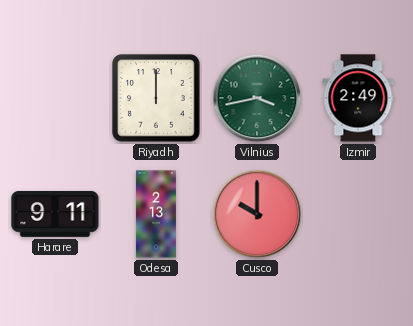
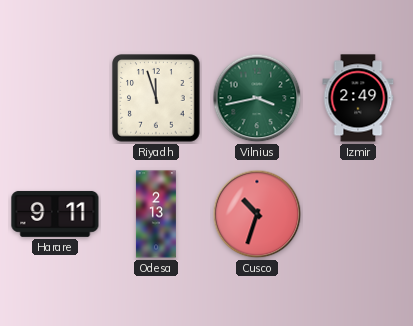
Riyadh: 12:00 -> 11:57
Cusco: 10:00 -> 10:33
